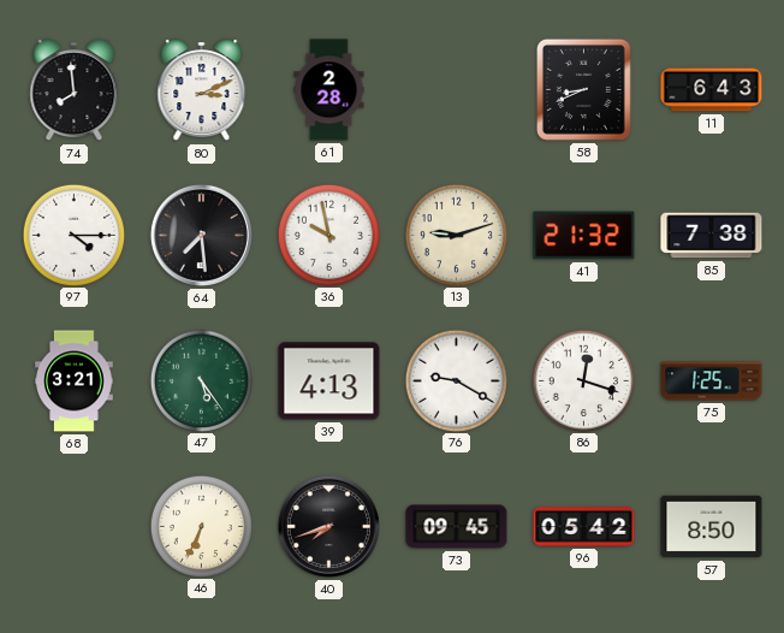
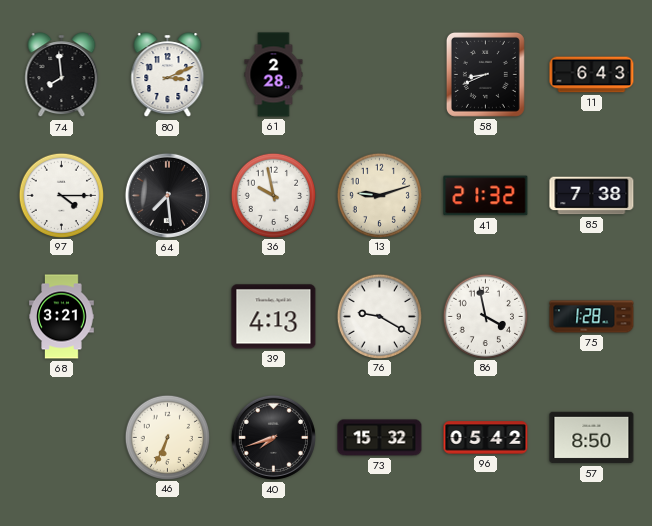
47: 5:24 -> none
86: 12:18 -> 3:58
75: 1:25 -> 1:28
73: 09:45 -> 15:32
